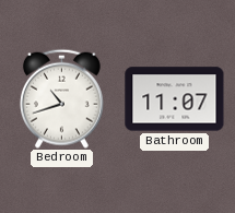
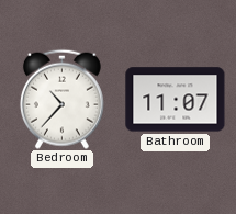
Bedroom: 10:42 -> 10:37
